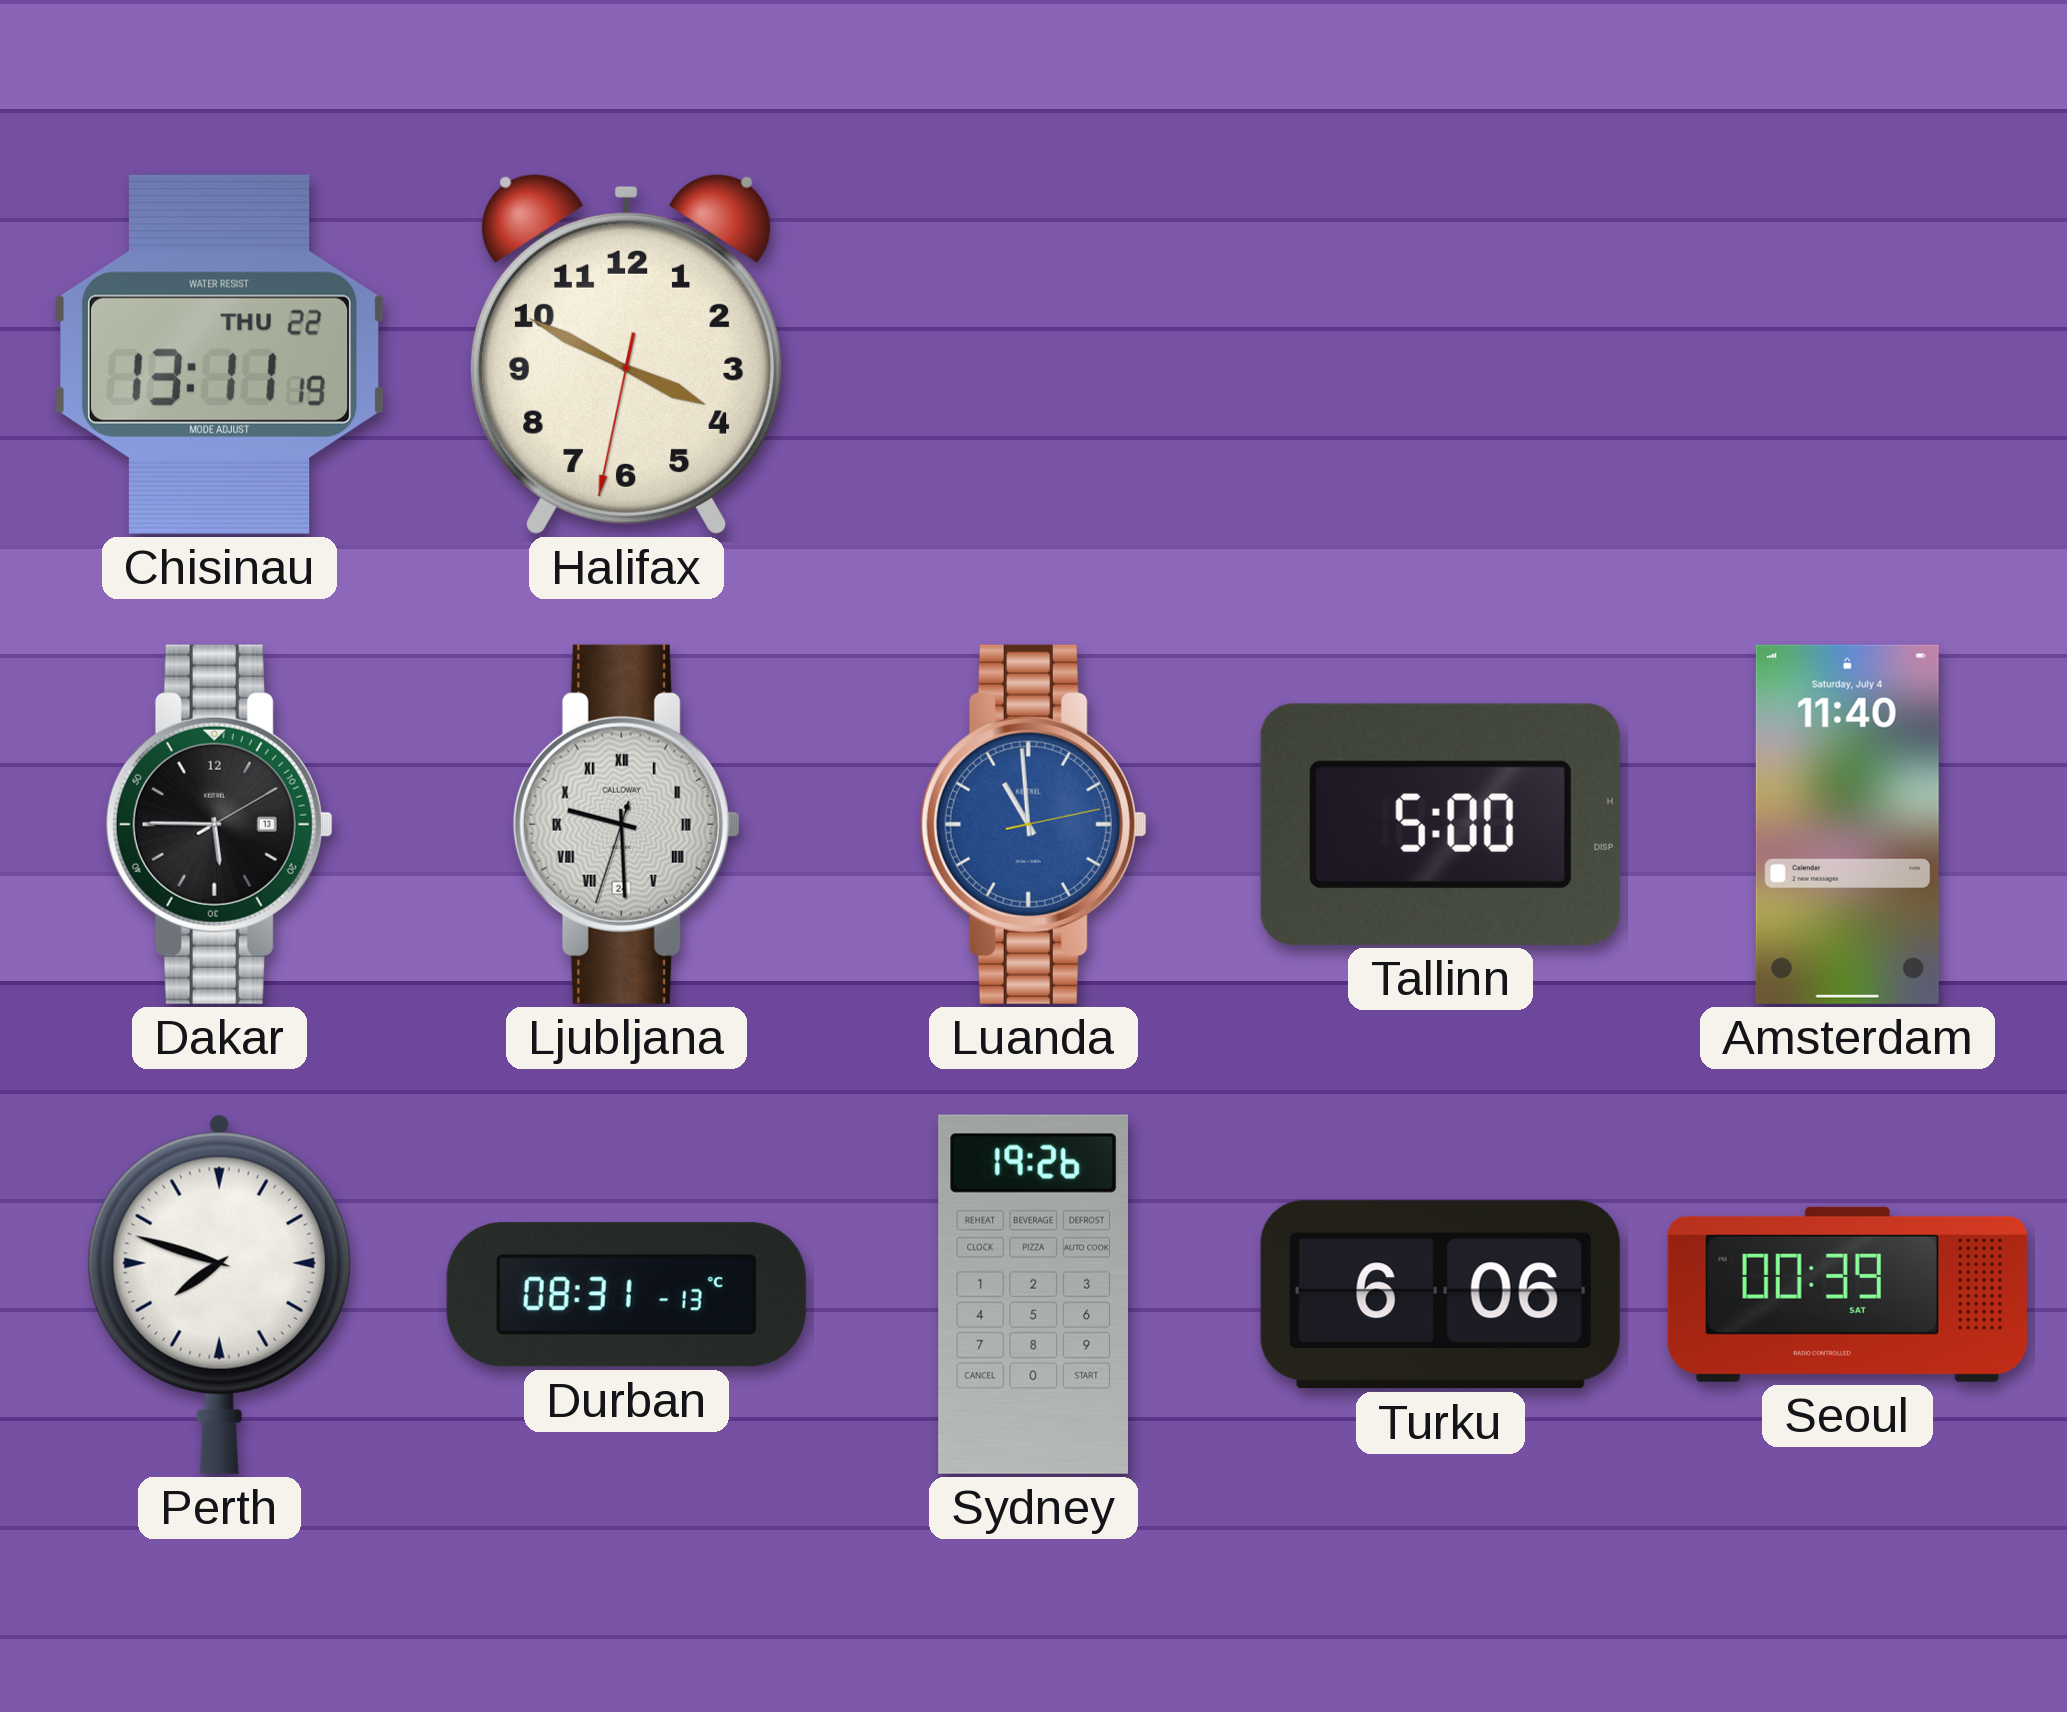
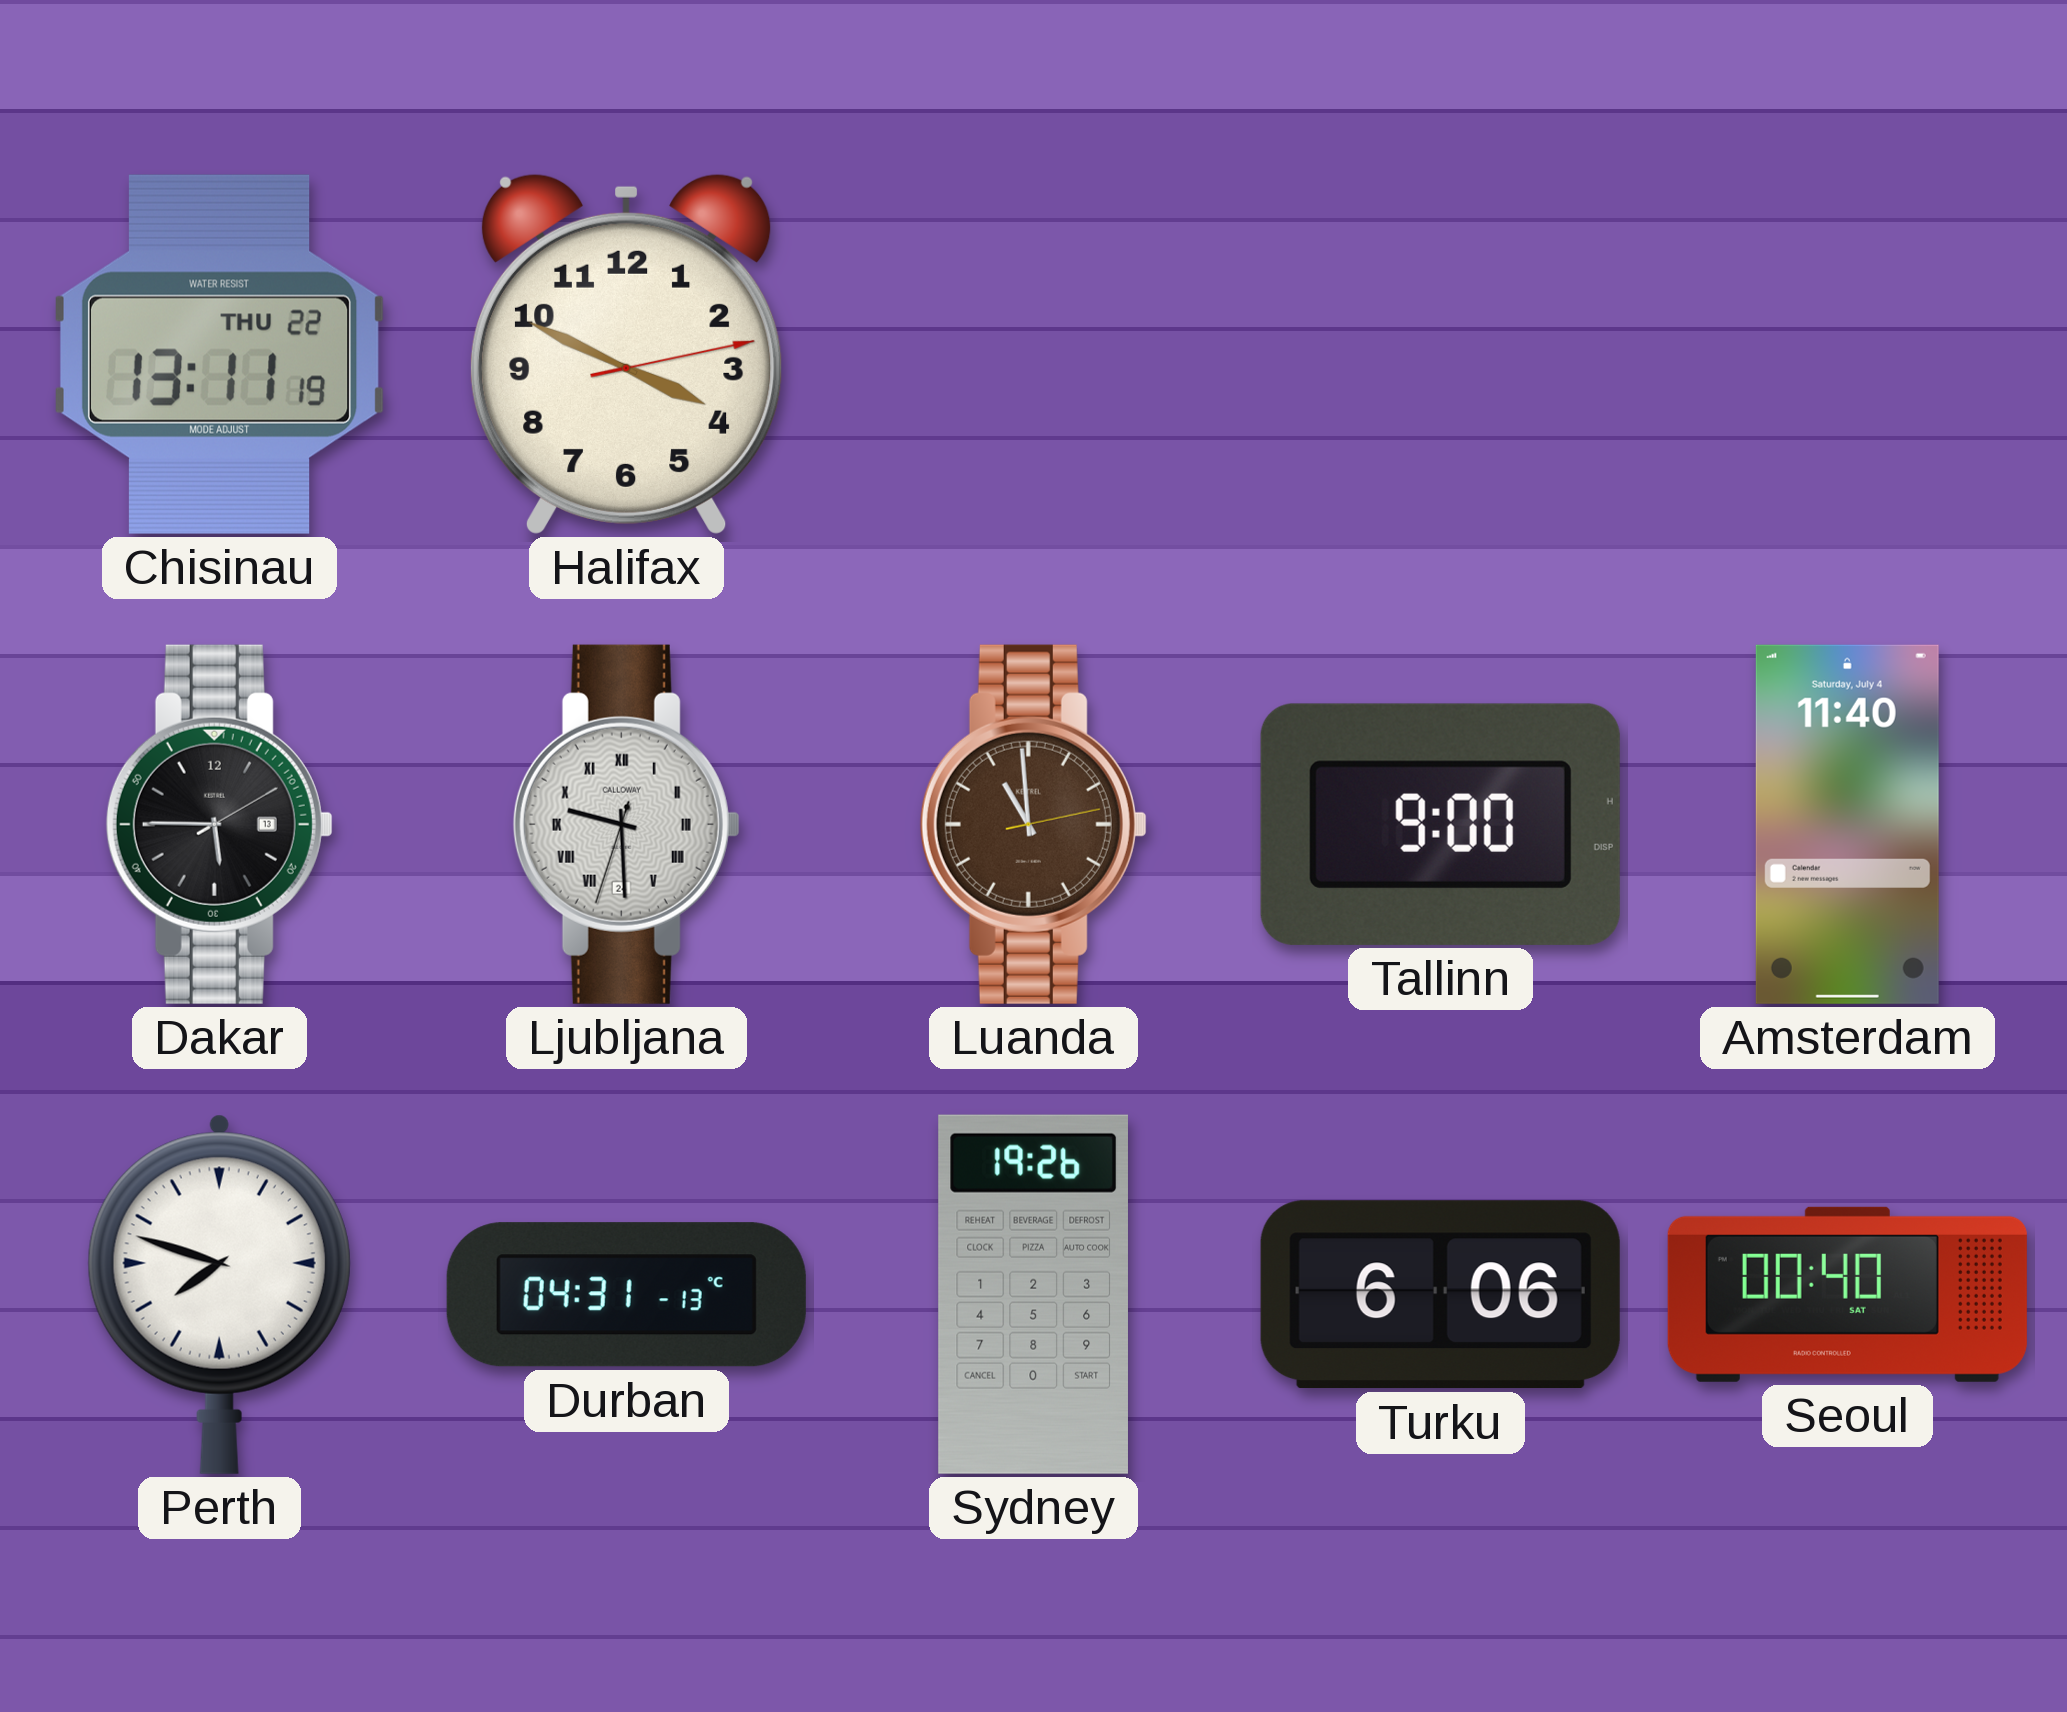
Halifax: 3:49:32 -> 3:49:13
Luanda dial: blue -> brown
Tallinn: 5:00 -> 9:00
Durban: 08:31 -> 04:31
Seoul: 00:39 -> 00:40
